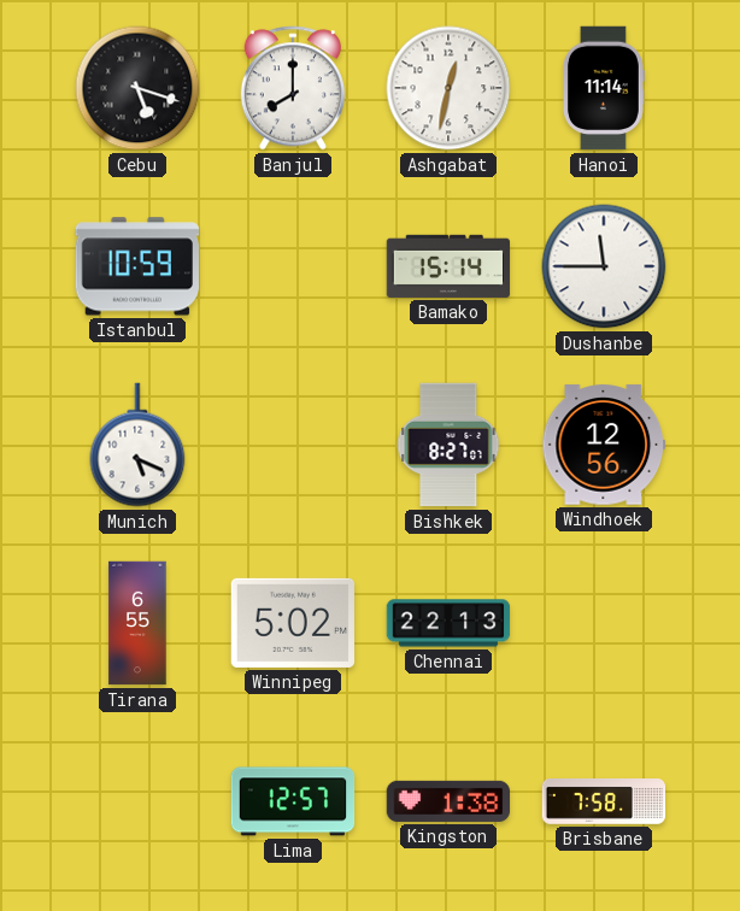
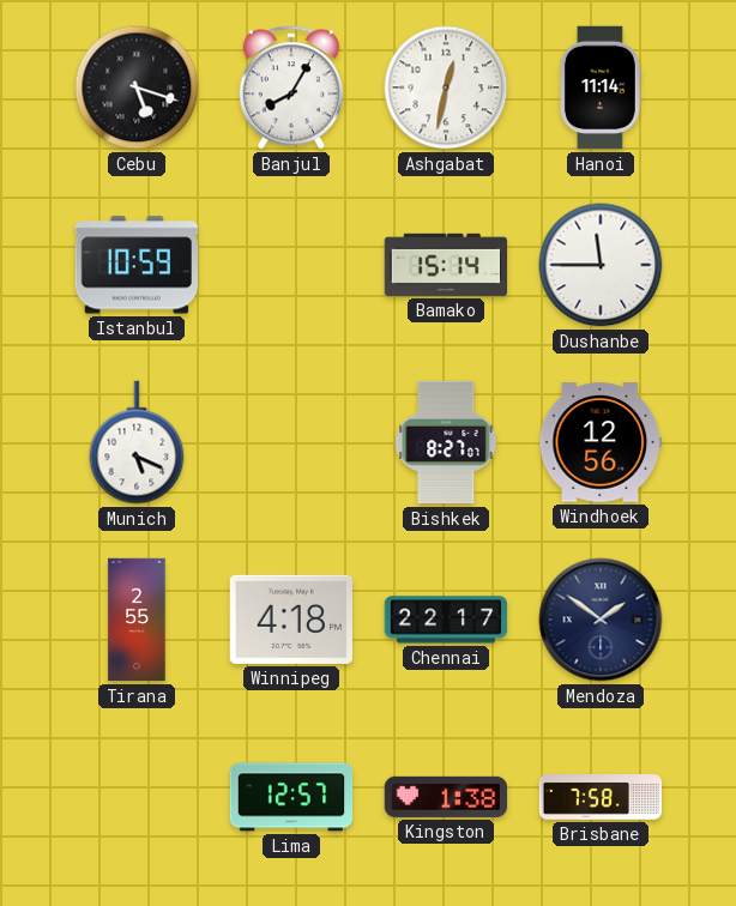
Banjul: 8:00 -> 8:05
Tirana: 6:55 -> 2:55
Winnipeg: 5:02 -> 4:18
Chennai: 22:13 -> 22:17
Mendoza: none -> 1:51
